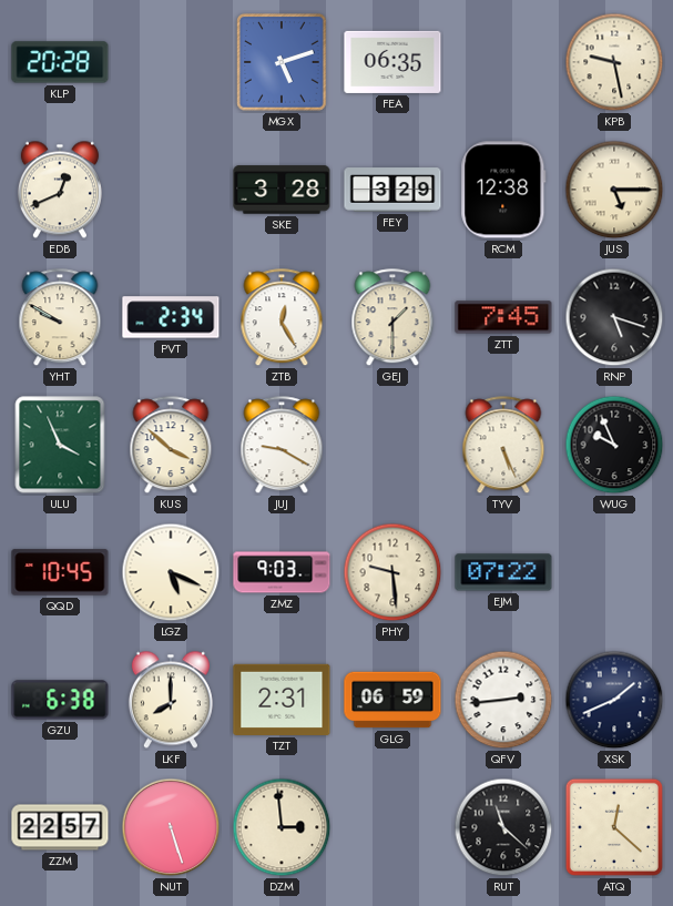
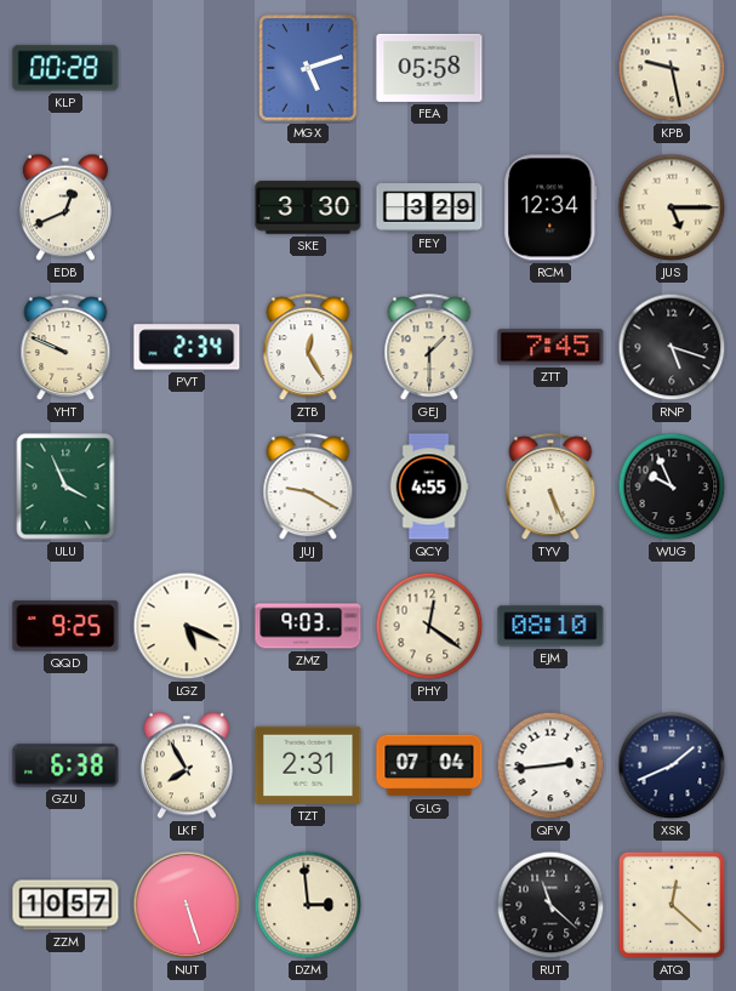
KLP: 20:28 -> 00:28
FEA: 06:35 -> 05:58
SKE: 3:28 -> 3:30
RCM: 12:38 -> 12:34
YHT: 9:50 -> 9:49
KUS: 3:52 -> none
QCY: none -> 4:55
QQD: 10:45 -> 9:25
PHY: 9:29 -> 12:21
EJM: 07:22 -> 08:10
LKF: 8:00 -> 7:55
GLG: 06:59 -> 07:04
ZZM: 22:57 -> 10:57
